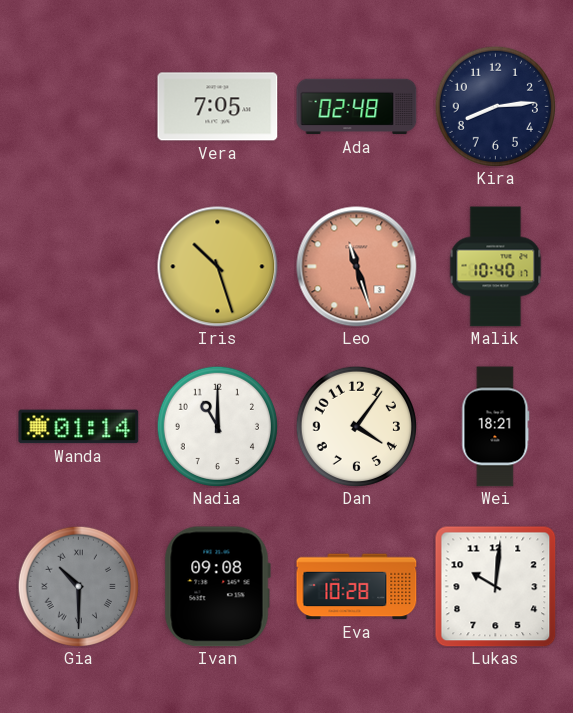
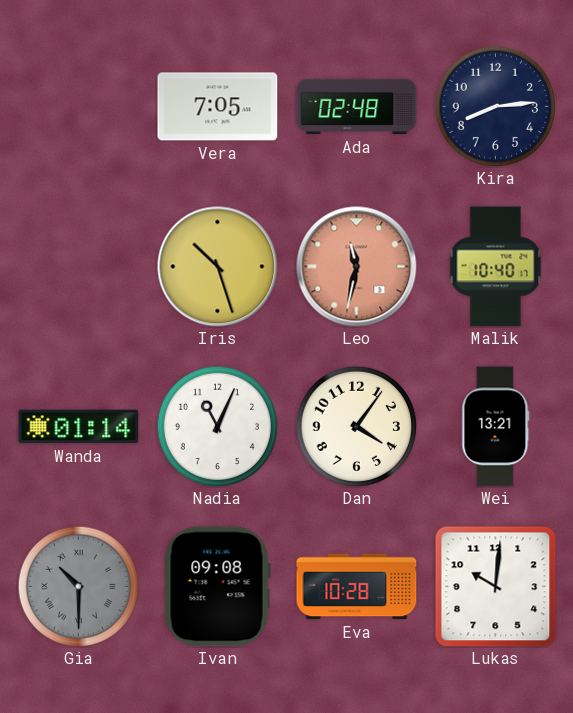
Leo: 11:27 -> 11:32
Nadia: 11:00 -> 11:04
Wei: 18:21 -> 13:21
